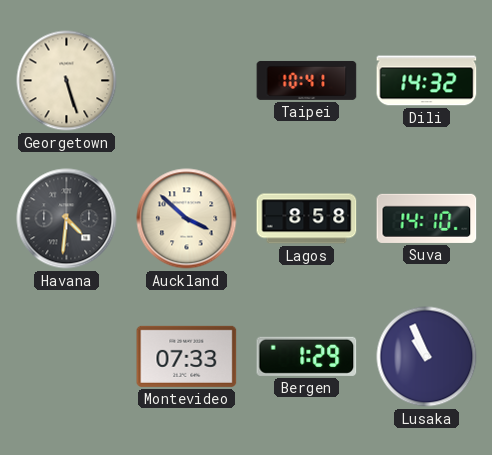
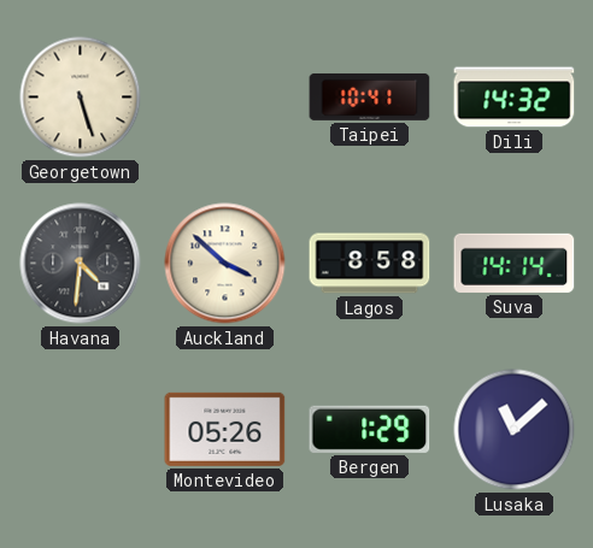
Suva: 14:10 -> 14:14
Montevideo: 07:33 -> 05:26
Lusaka: 10:56 -> 11:08
